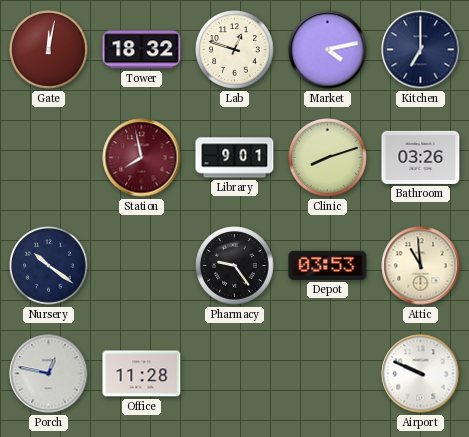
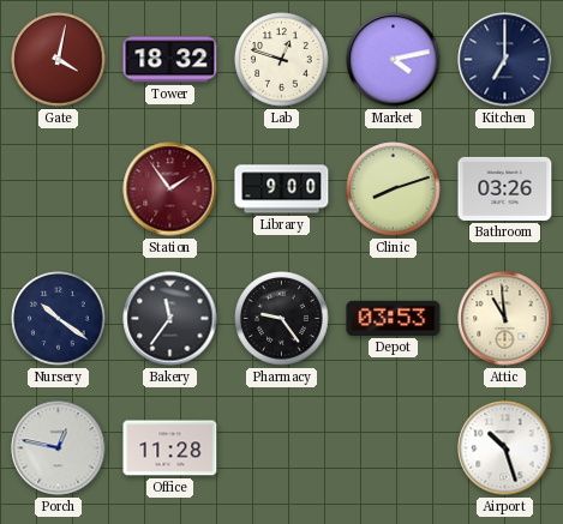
Gate: 12:02 -> 4:02
Station: 7:58 -> 1:54
Library: 9:01 -> 9:00
Bakery: none -> 11:36
Airport: 9:49 -> 10:27
